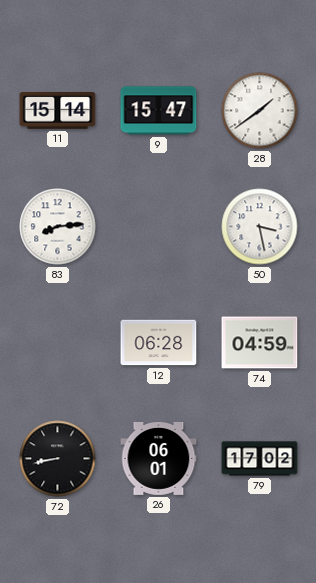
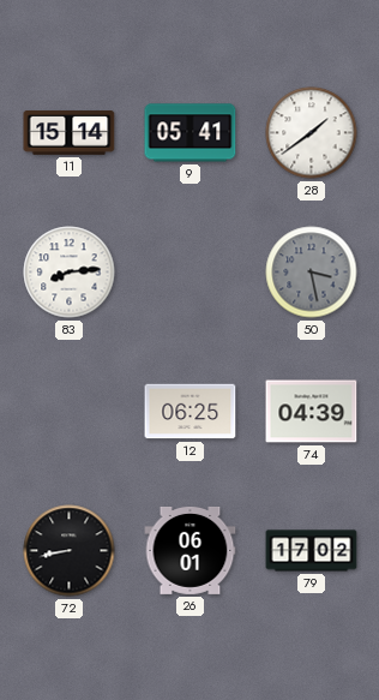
9: 15:47 -> 05:41
50 dial: white -> grey
12: 06:28 -> 06:25
74: 04:59 -> 04:39
